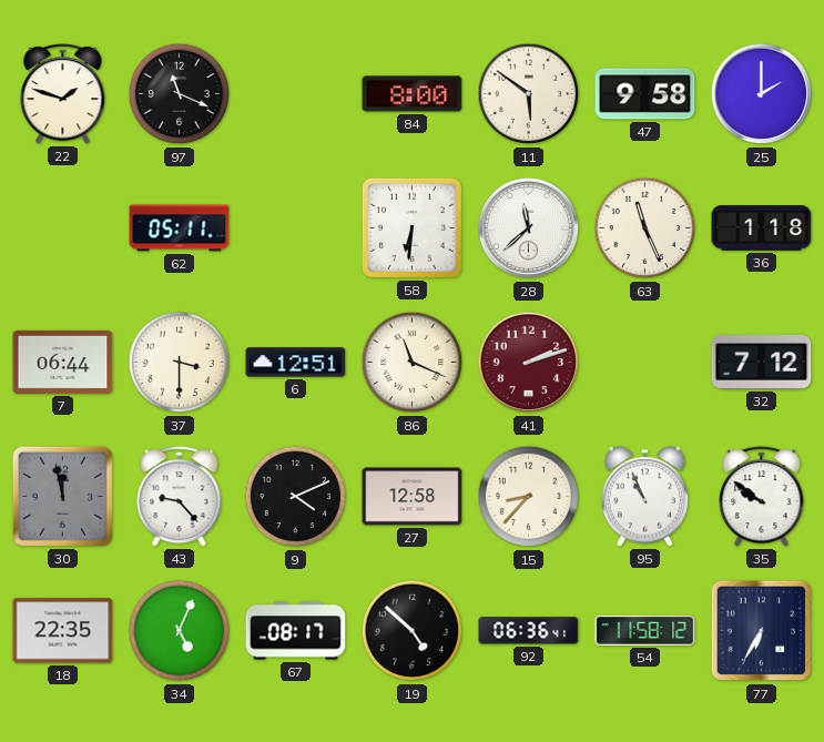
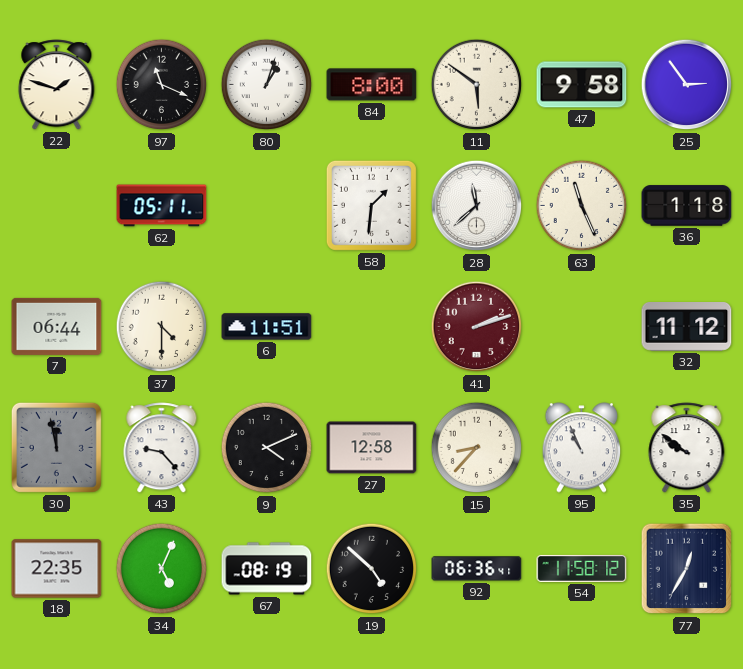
80: none -> 1:03
25: 2:00 -> 2:54
58: 6:31 -> 1:31
37: 3:30 -> 4:30
6: 12:51 -> 11:51
86: 11:19 -> none
32: 7:12 -> 11:12
67: 08:17 -> 08:19
77: 6:35 -> 12:35
